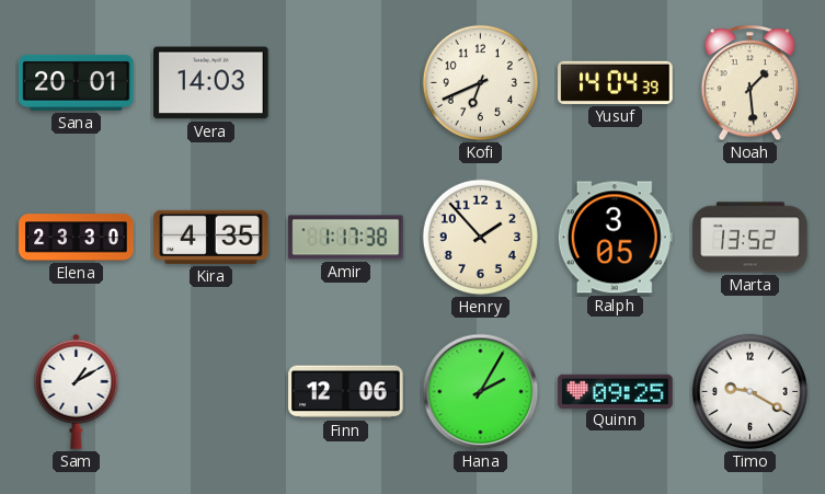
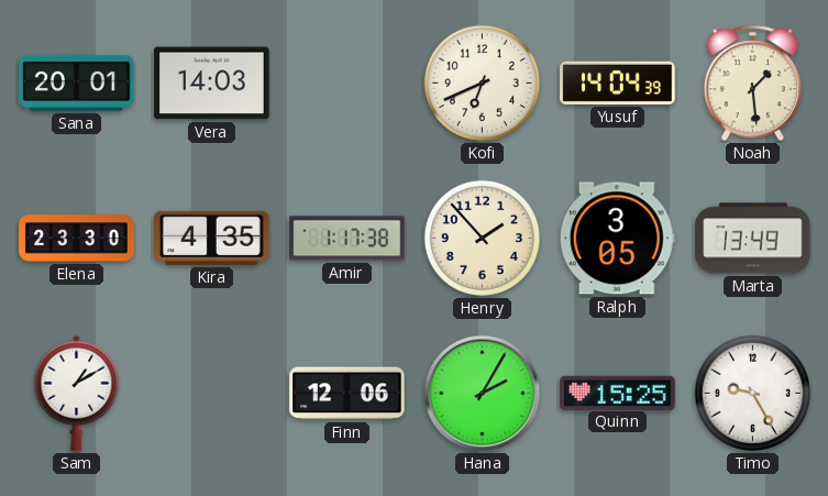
Marta: 13:52 -> 13:49
Quinn: 09:25 -> 15:25
Timo: 9:20 -> 9:25
